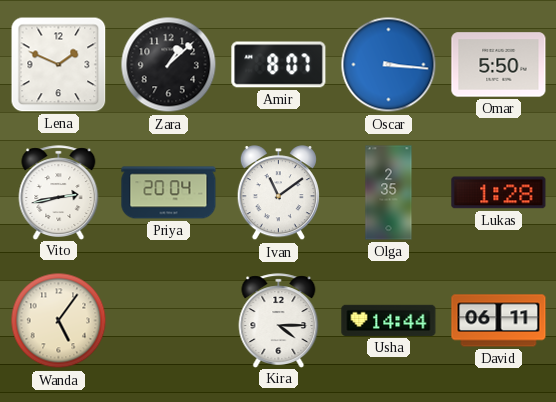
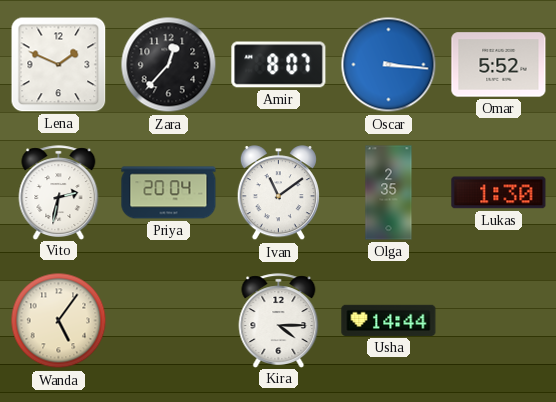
Zara: 1:08 -> 12:37
Omar: 5:50 -> 5:52
Vito: 2:43 -> 2:32
Lukas: 1:28 -> 1:30
David: 06:11 -> none
